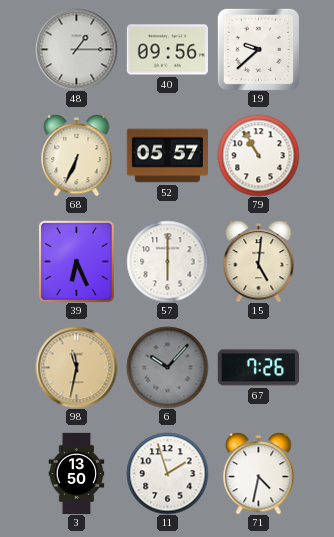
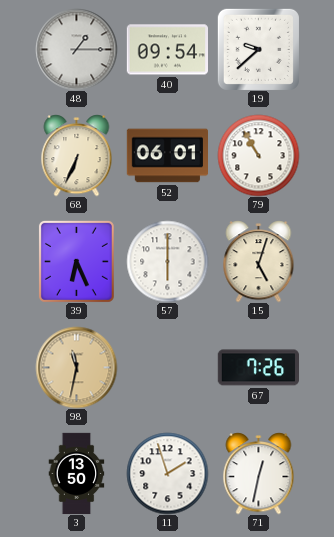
40: 09:56 -> 09:54
52: 05:57 -> 06:01
15: 5:01 -> 5:03
6: 10:07 -> none
71: 4:32 -> 12:32
